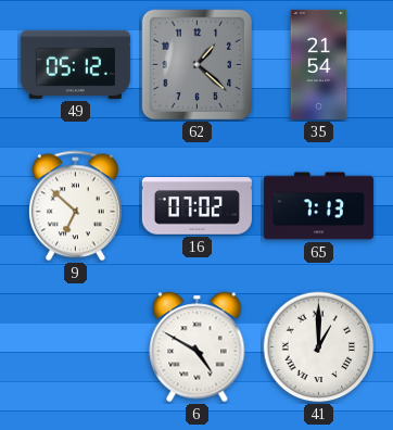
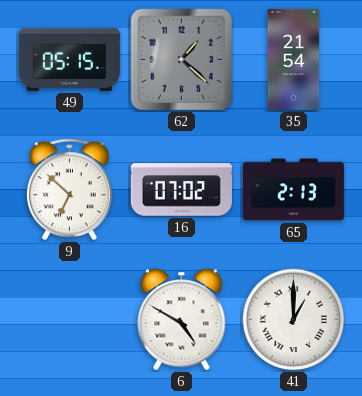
49: 05:12 -> 05:15
65: 7:13 -> 2:13
